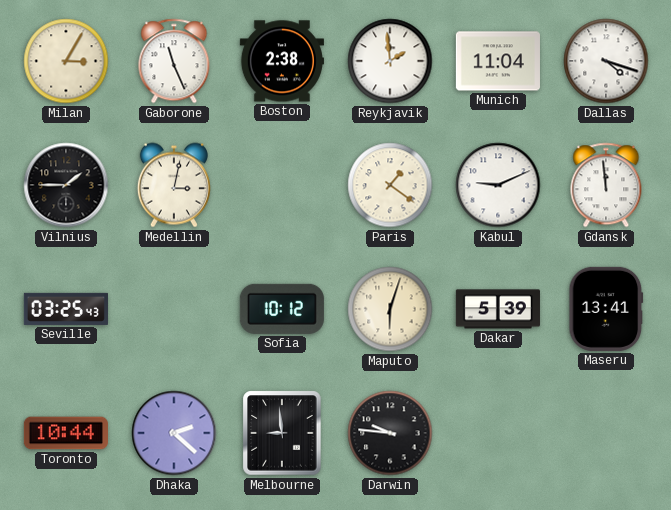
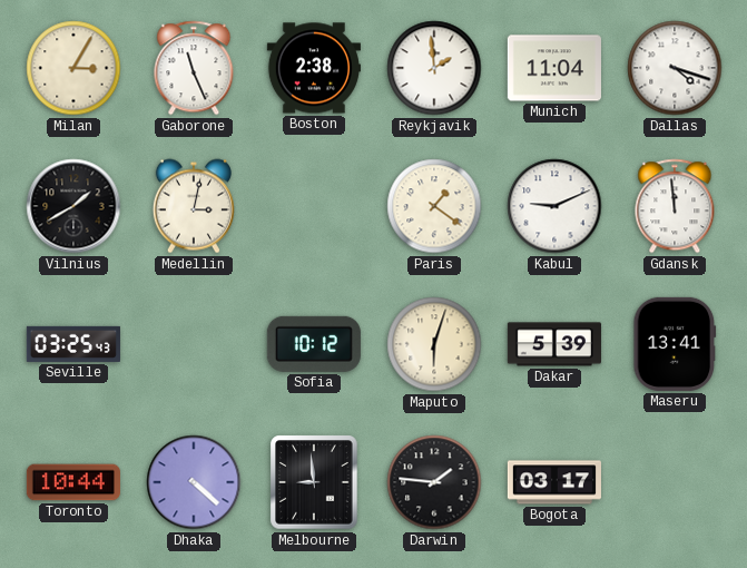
Vilnius: 1:45 -> 1:40
Dhaka: 2:22 -> 4:22
Darwin: 9:46 -> 1:46
Bogota: none -> 03:17
